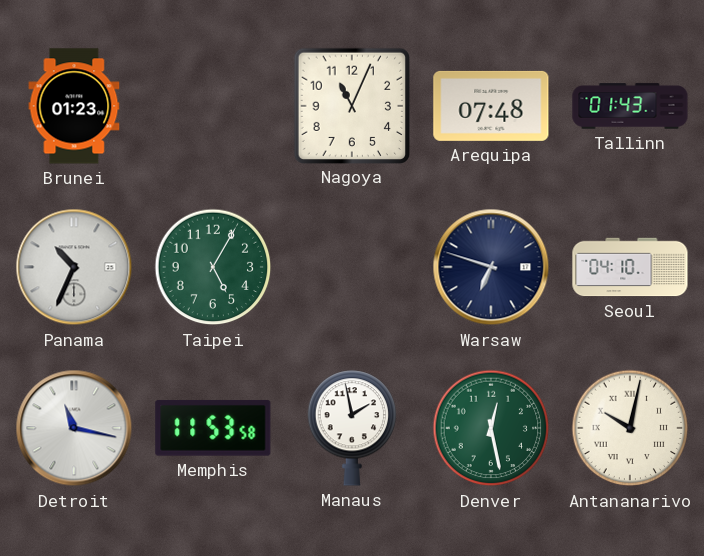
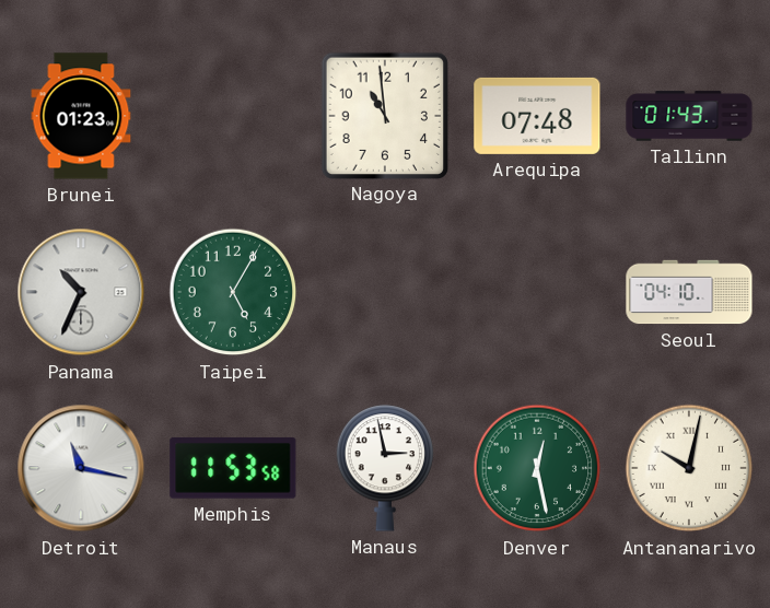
Nagoya: 11:04 -> 10:59
Warsaw: 6:48 -> none
Manaus: 1:58 -> 2:58
